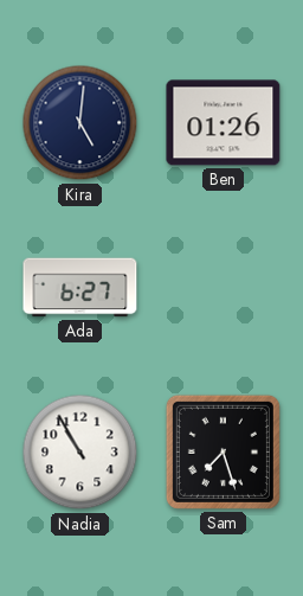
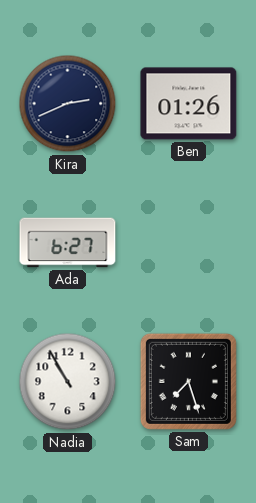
Kira: 5:01 -> 2:41
